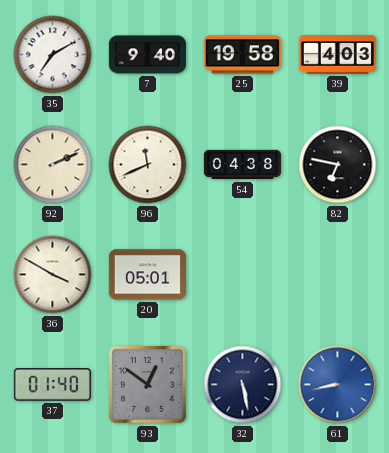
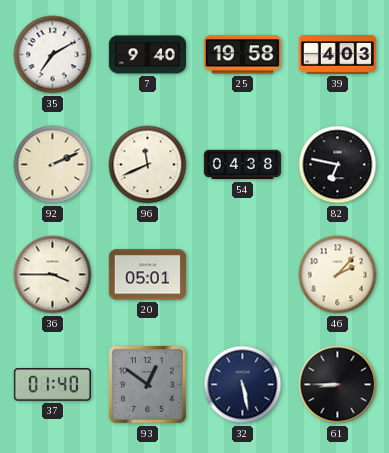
36: 3:50 -> 3:45
46: none -> 2:07
61: 8:43 -> 8:45
61 dial: blue -> black
